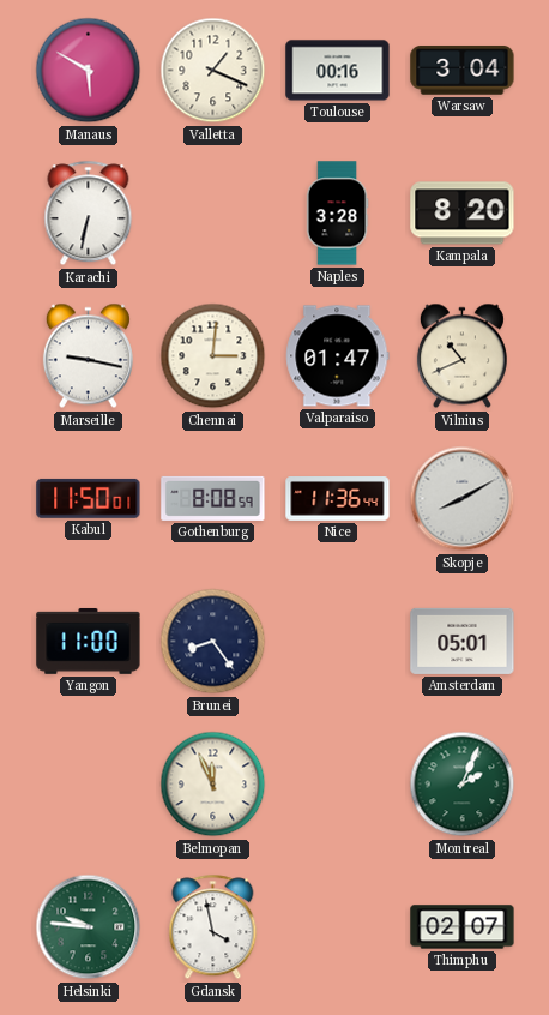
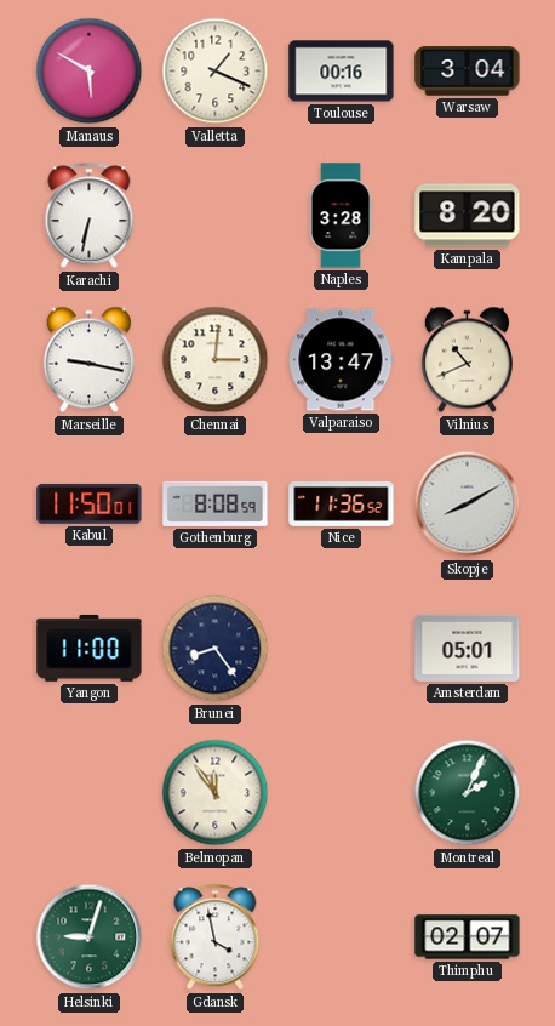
Valparaiso: 01:47 -> 13:47
Nice: 11:36:44 -> 11:36:52
Belmopan: 11:56 -> 11:54
Helsinki: 9:46 -> 9:03
